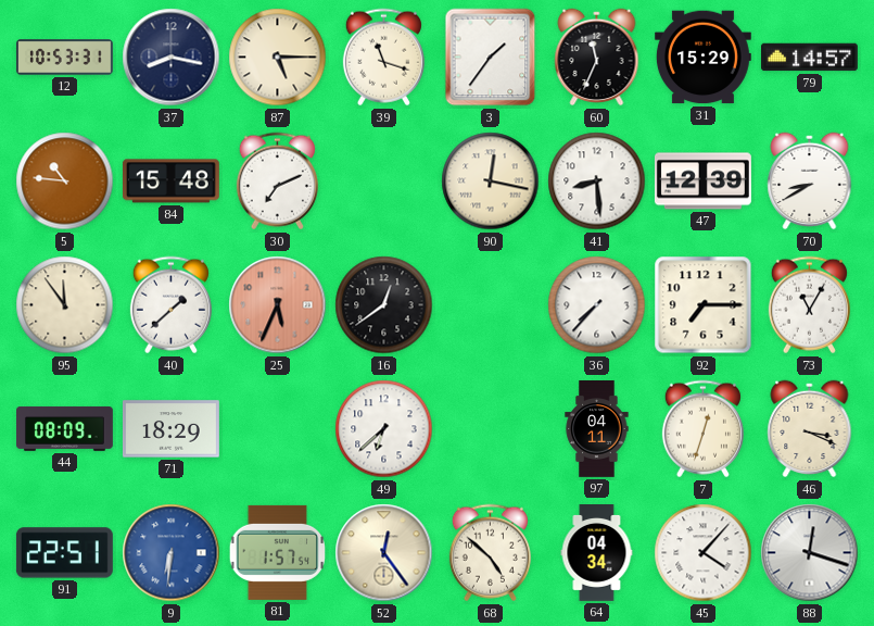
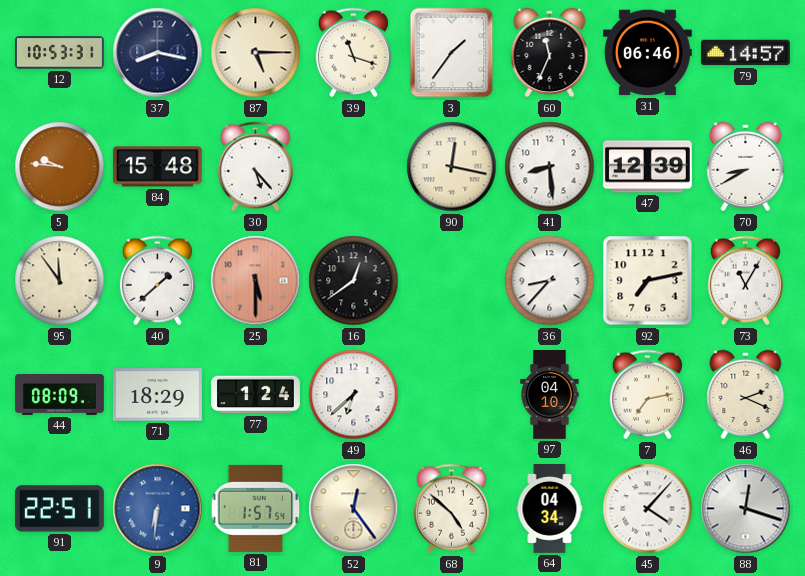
31: 15:29 -> 06:46
5: 10:46 -> 9:46
30: 7:11 -> 5:23
25: 5:34 -> 5:30
36: 7:37 -> 8:37
92: 7:15 -> 7:13
77: none -> 1:24
97: 04:11 -> 04:10
7: 12:33 -> 7:13
46: 3:19 -> 2:19
